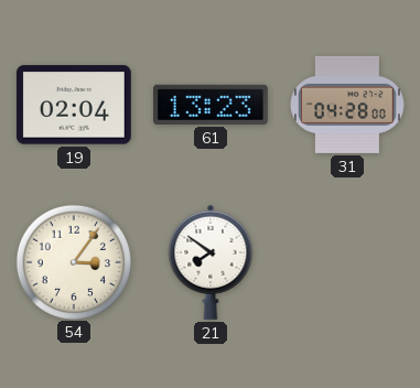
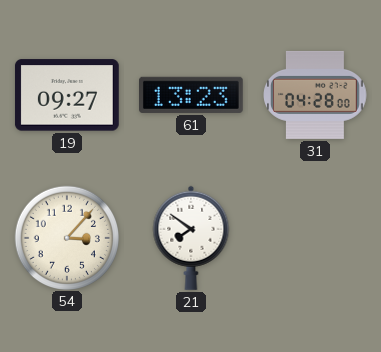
19: 02:04 -> 09:27
54: 3:06 -> 3:07
